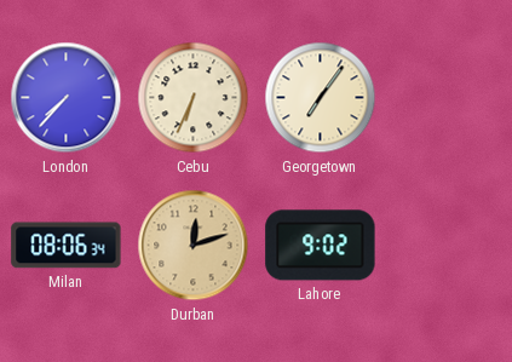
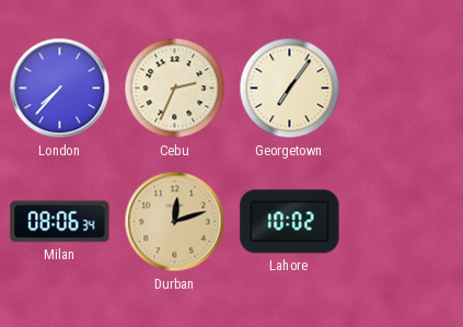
Cebu: 6:34 -> 2:34
Lahore: 9:02 -> 10:02
